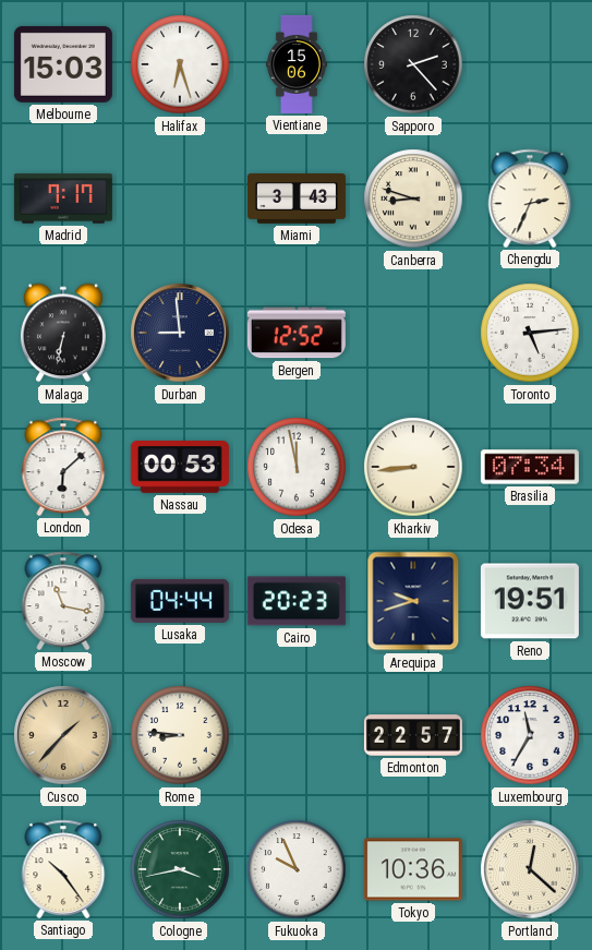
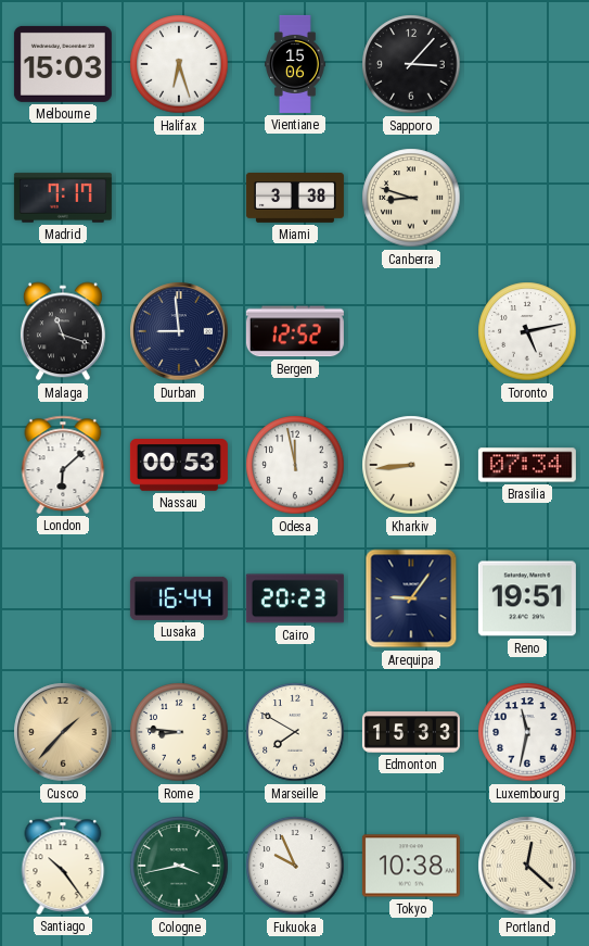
Sapporo: 2:23 -> 3:07
Miami: 3:43 -> 3:38
Chengdu: 2:34 -> none
Malaga: 6:32 -> 11:18
Toronto: 5:14 -> 5:13
Moscow: 11:17 -> none
Lusaka: 04:44 -> 16:44
Arequipa: 9:42 -> 9:06
Marseille: none -> 7:50
Edmonton: 22:57 -> 15:33
Luxembourg: 11:35 -> 11:32
Tokyo: 10:36 -> 10:38
